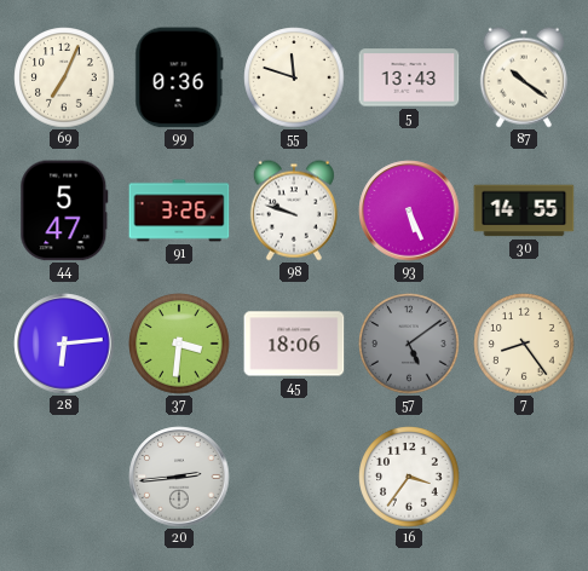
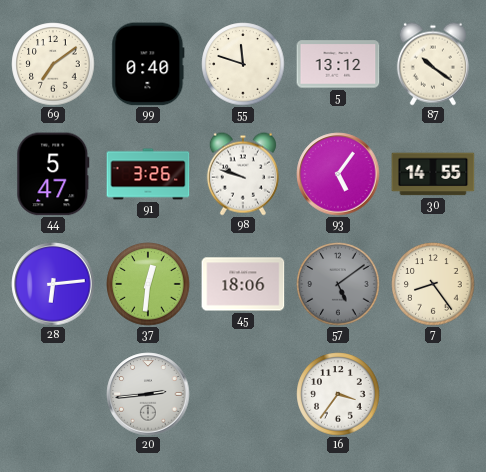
69: 7:04 -> 7:09
99: 0:36 -> 0:40
5: 13:43 -> 13:12
93: 5:26 -> 5:06
37: 3:31 -> 12:31
